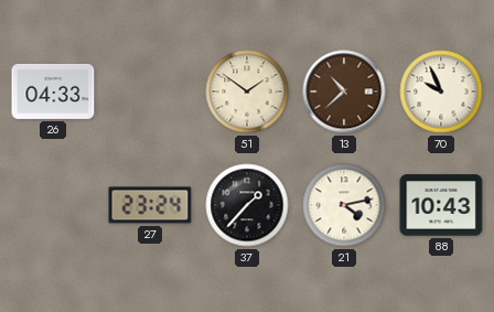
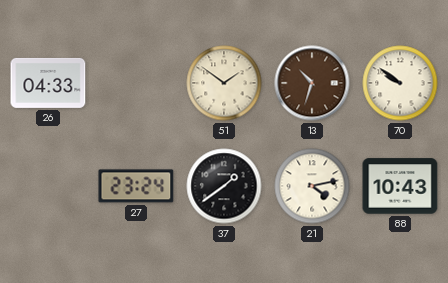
13: 10:38 -> 10:33
70: 9:56 -> 9:51
37: 1:37 -> 1:39
